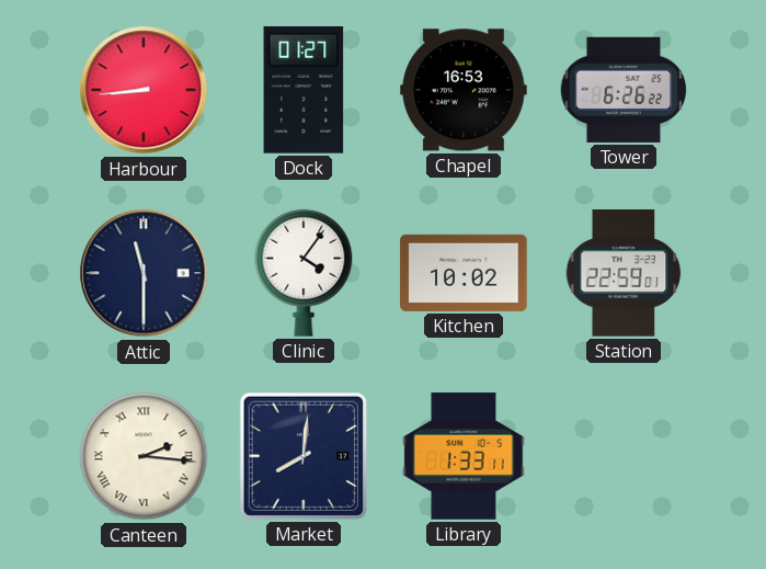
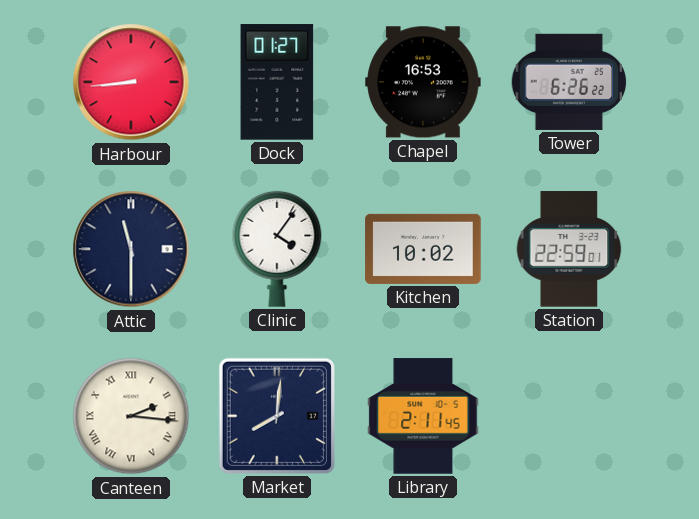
Library: 1:33 -> 2:11
